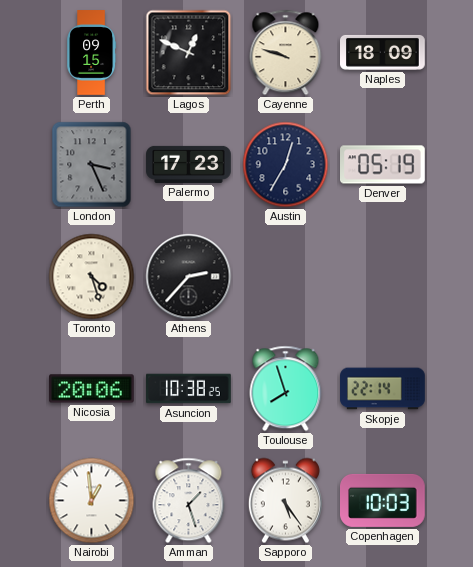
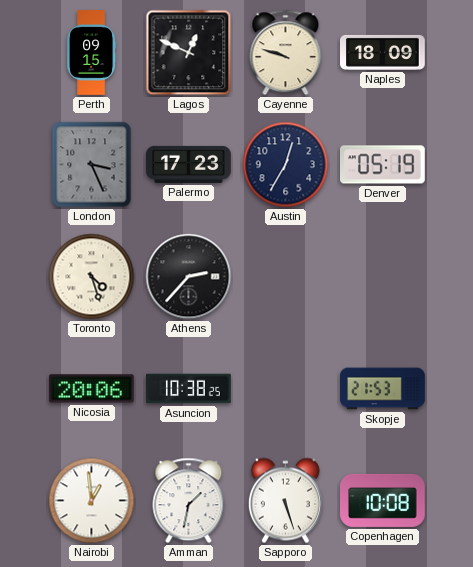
Toulouse: 7:57 -> none
Skopje: 22:14 -> 21:53
Amman: 1:27 -> 1:32
Sapporo: 5:24 -> 5:27
Copenhagen: 10:03 -> 10:08
